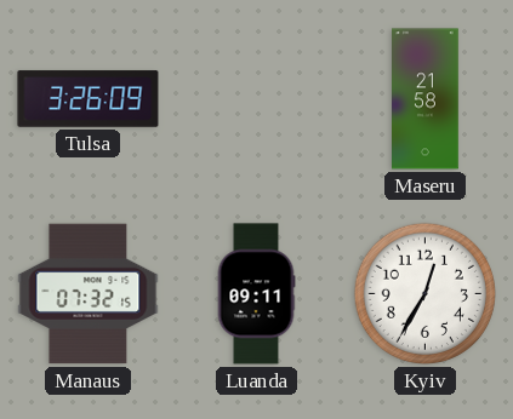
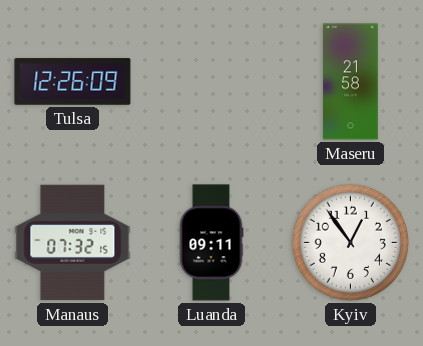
Tulsa: 3:26 -> 12:26
Kyiv: 12:35 -> 12:54
